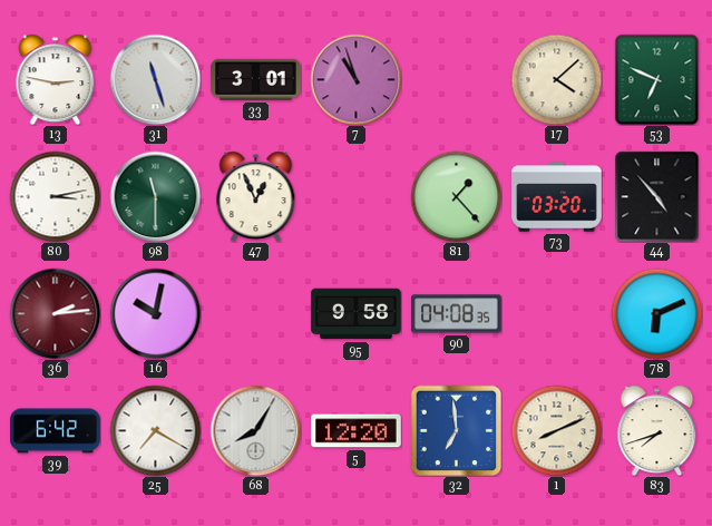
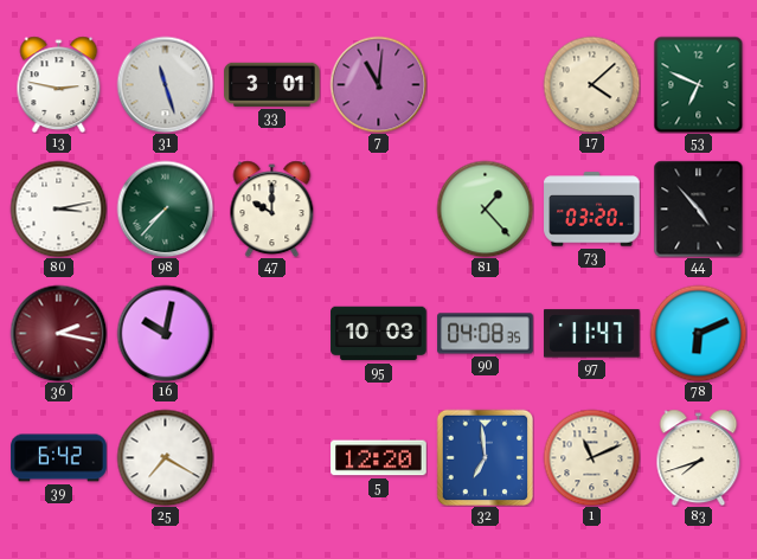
7: 10:57 -> 11:01
98: 11:30 -> 7:37
47: 12:56 -> 10:00
36: 2:14 -> 2:17
95: 9:58 -> 10:03
97: none -> 11:47
68: 8:05 -> none
1: 8:11 -> 11:11
